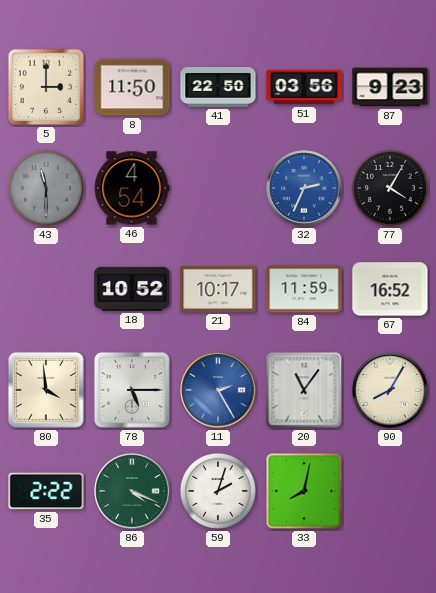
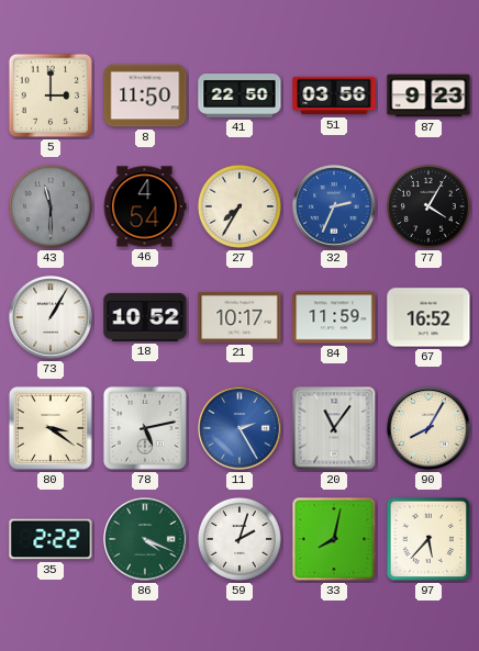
27: none -> 7:35
73: none -> 1:05
80: 3:59 -> 3:21
78: 5:15 -> 5:13
97: none -> 5:37
